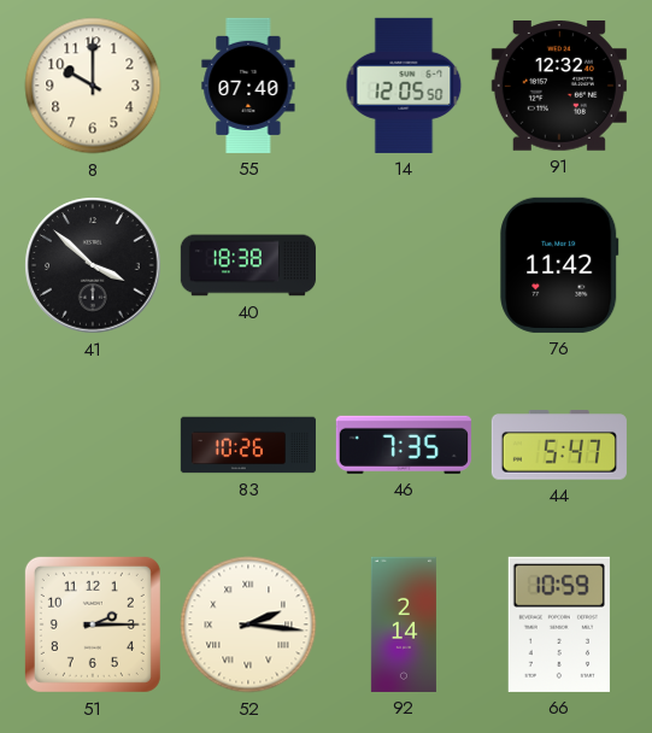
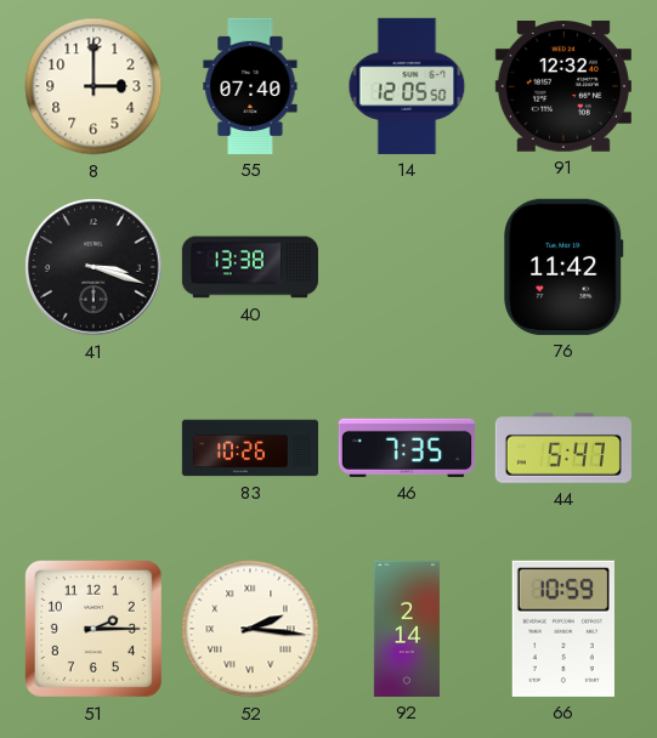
8: 10:00 -> 3:00
41: 3:52 -> 3:18
40: 18:38 -> 13:38
